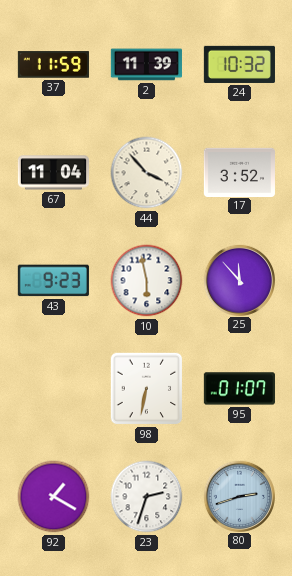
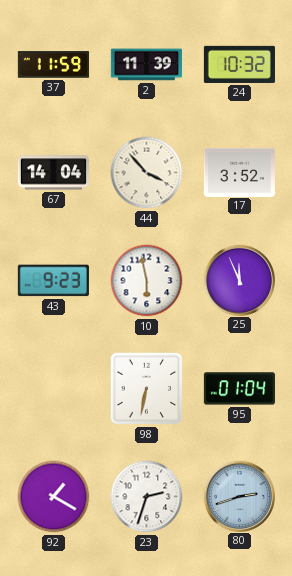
67: 11:04 -> 14:04
25: 11:53 -> 11:56
95: 01:07 -> 01:04
